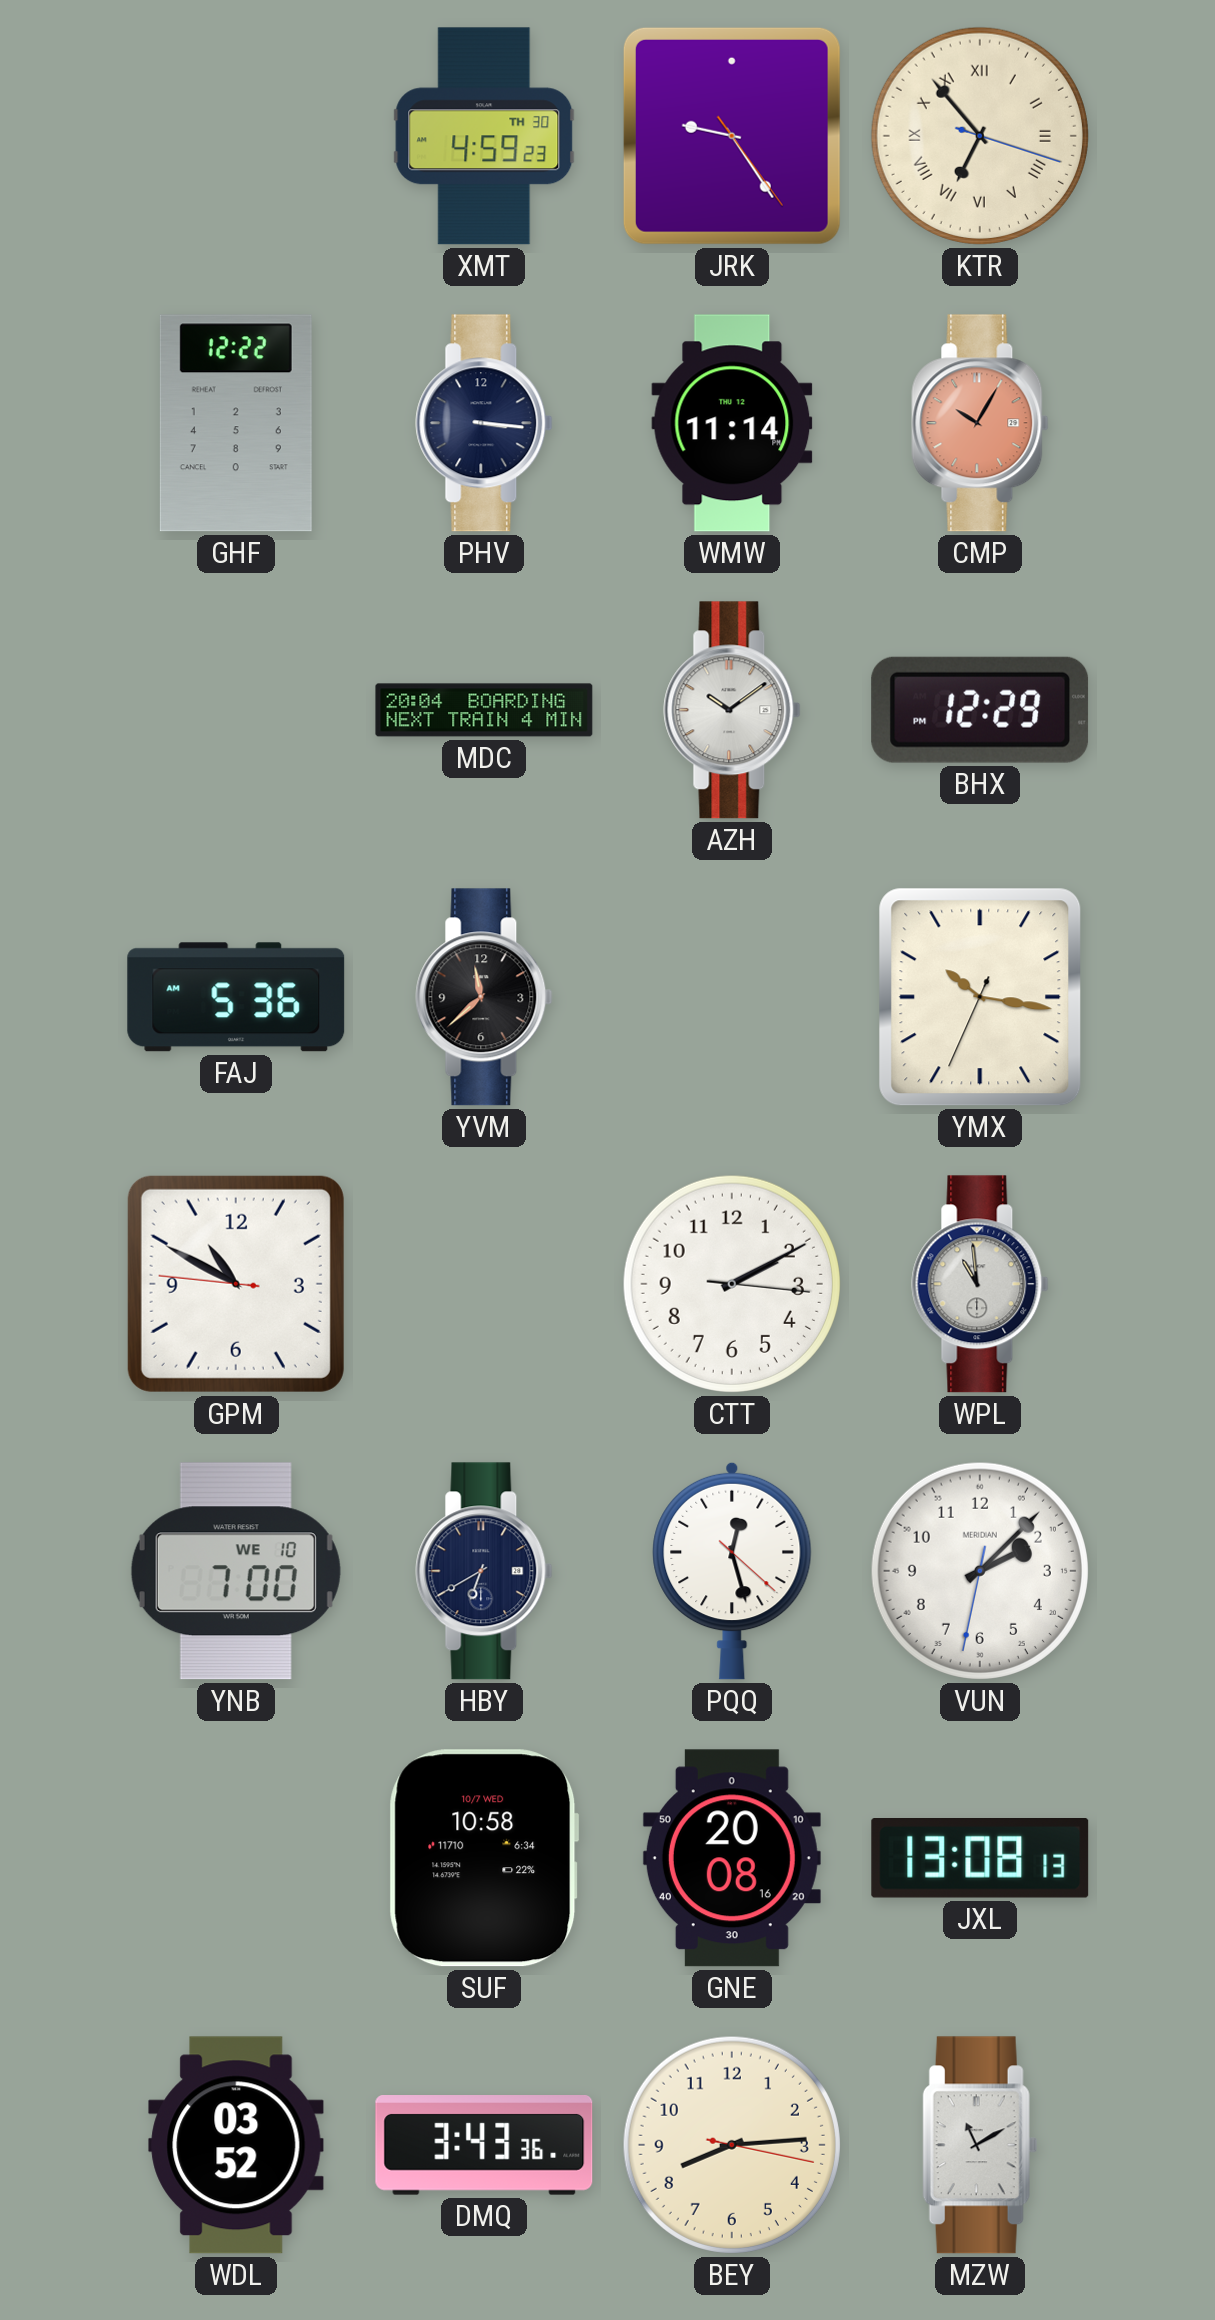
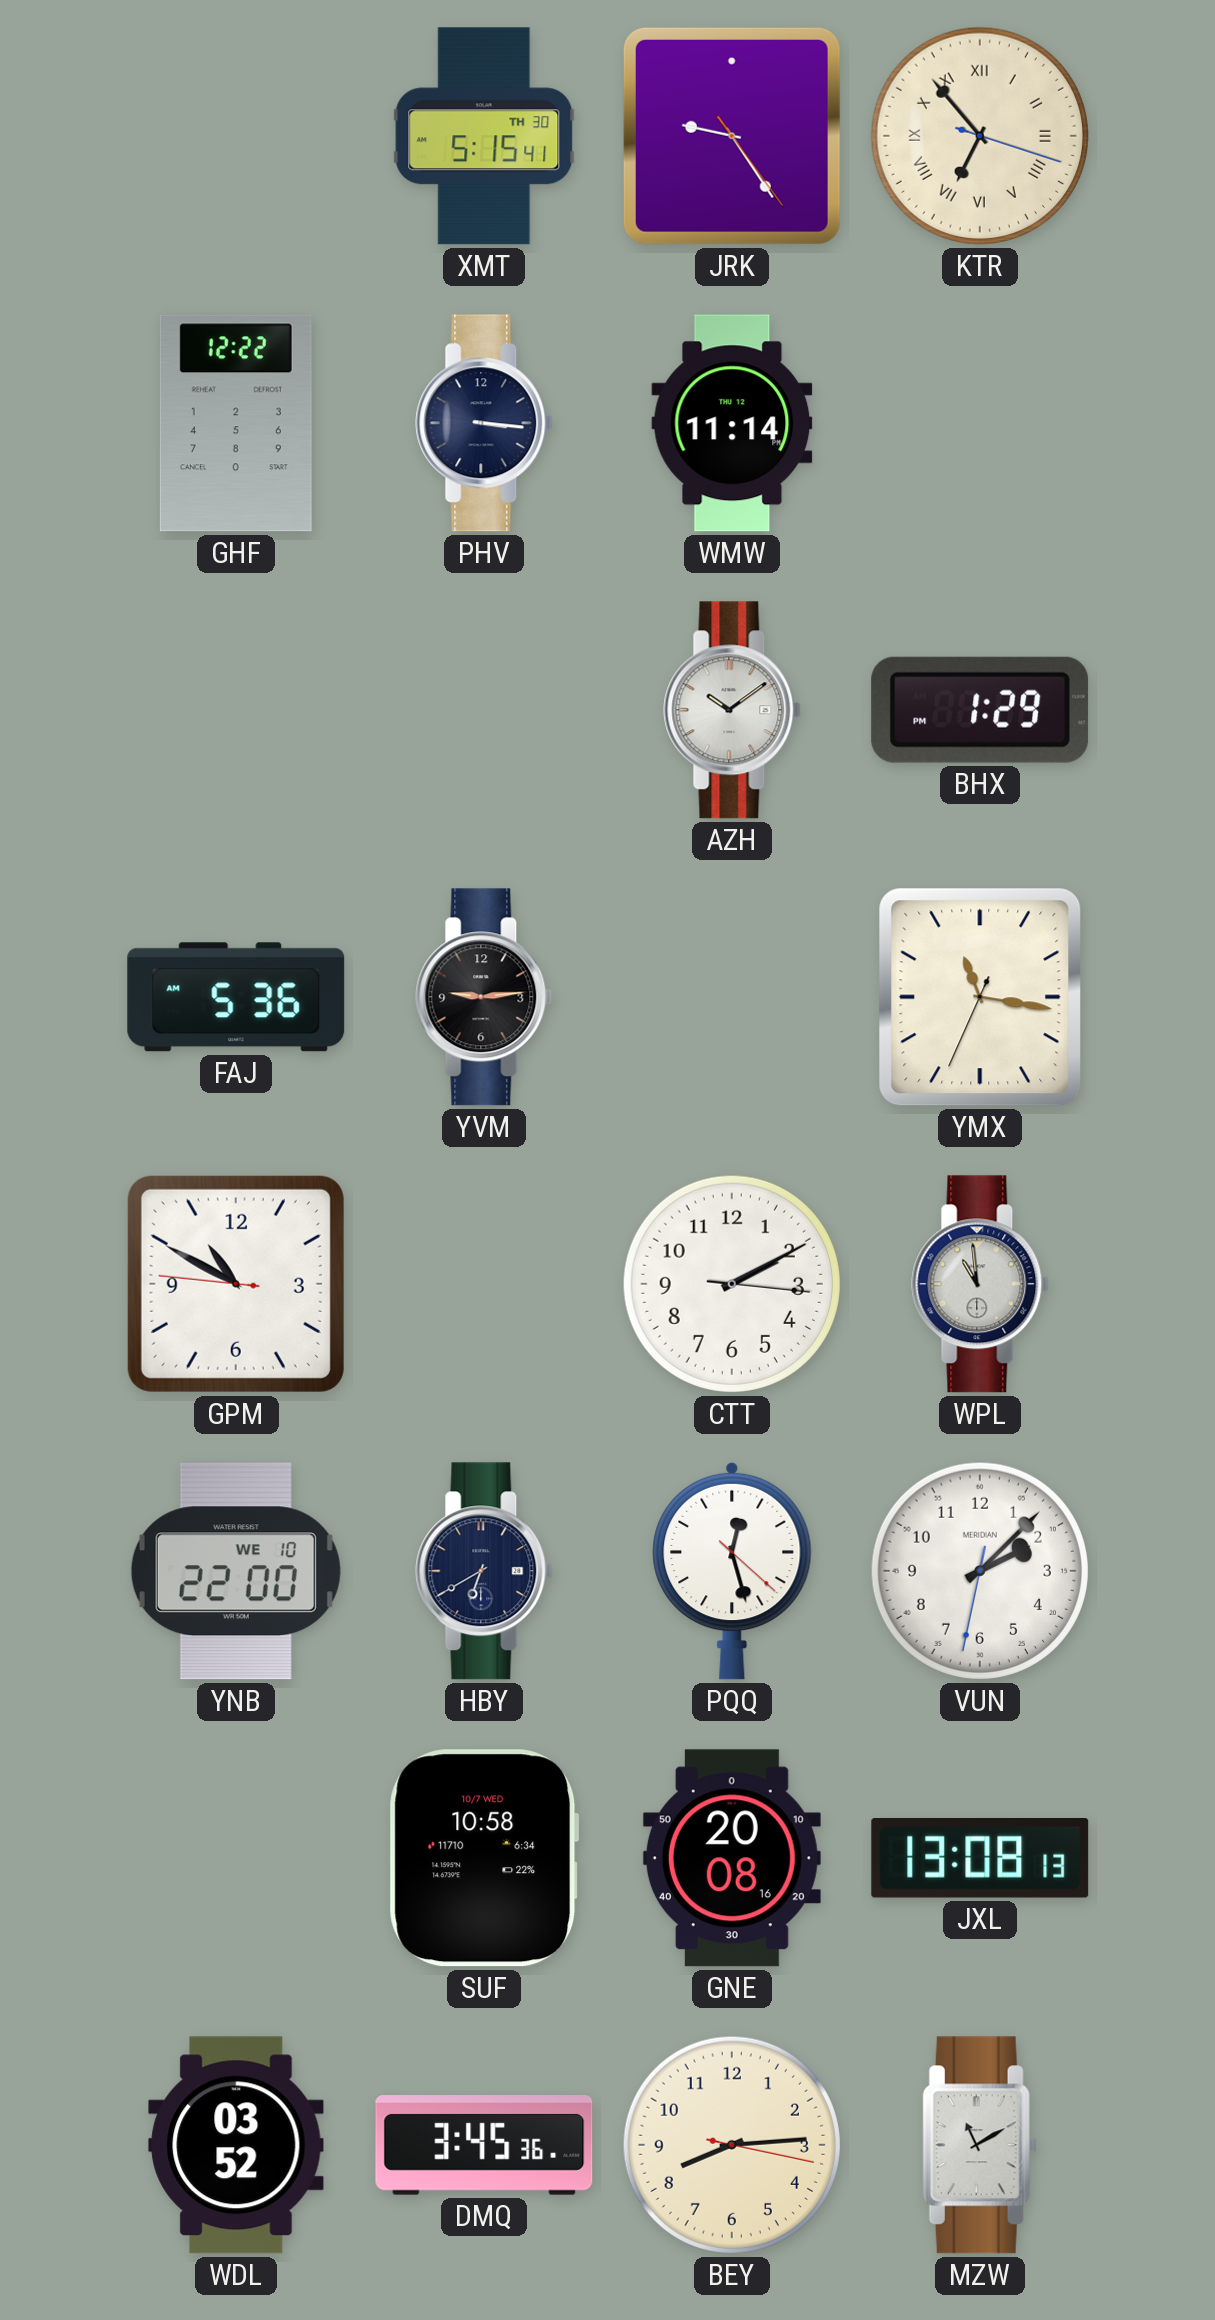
XMT: 4:59 -> 5:15
CMP: 10:05 -> none
MDC: 20:04 -> none
BHX: 12:29 -> 1:29
YVM: 11:38 -> 9:14
YMX: 10:16 -> 11:16
YNB: 7:00 -> 22:00
DMQ: 3:43 -> 3:45
